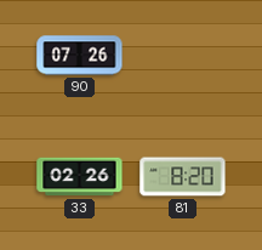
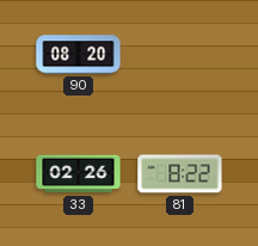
90: 07:26 -> 08:20
81: 8:20 -> 8:22
